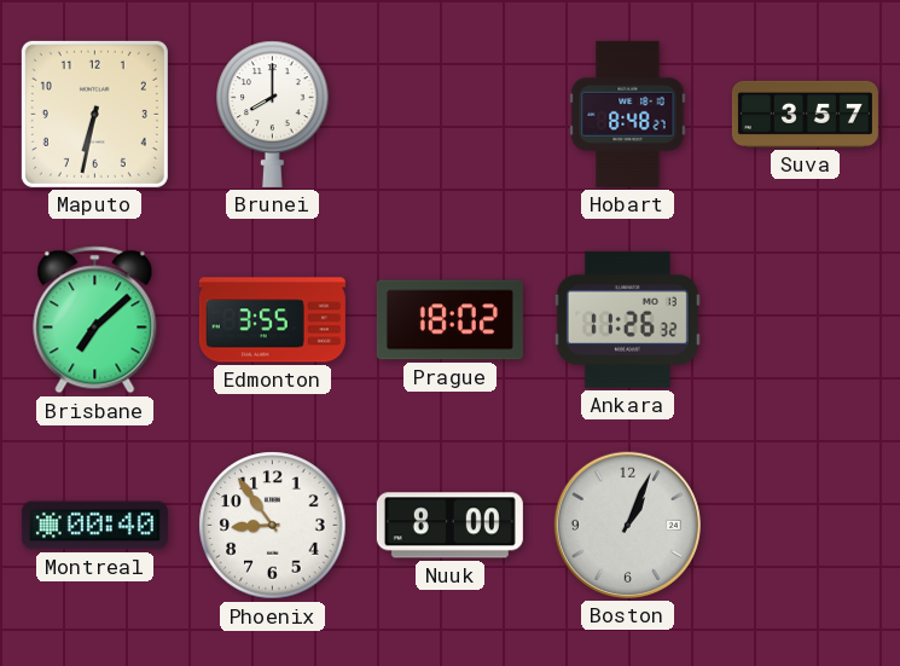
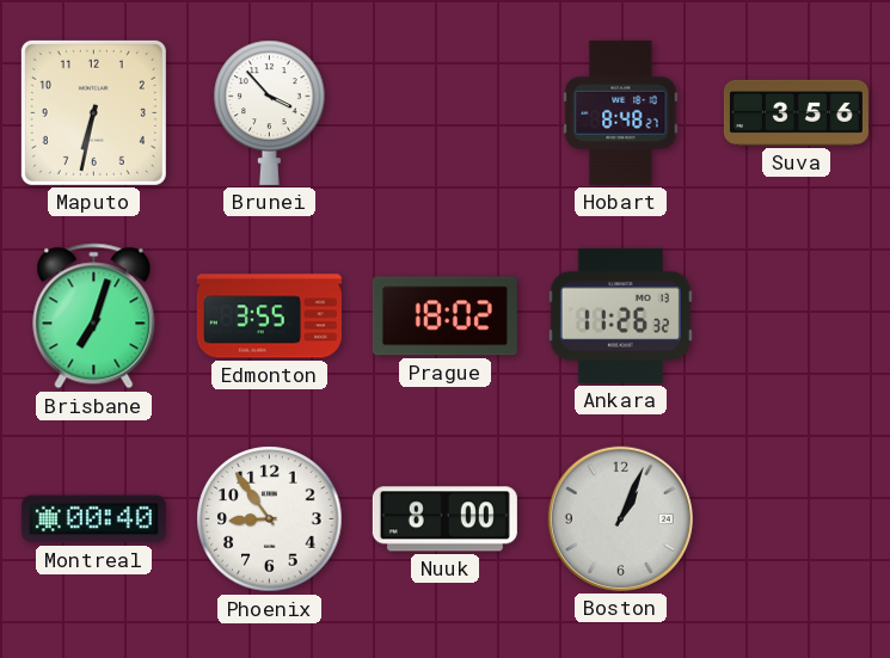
Brunei: 8:00 -> 3:53
Suva: 3:57 -> 3:56
Brisbane: 7:08 -> 7:03
